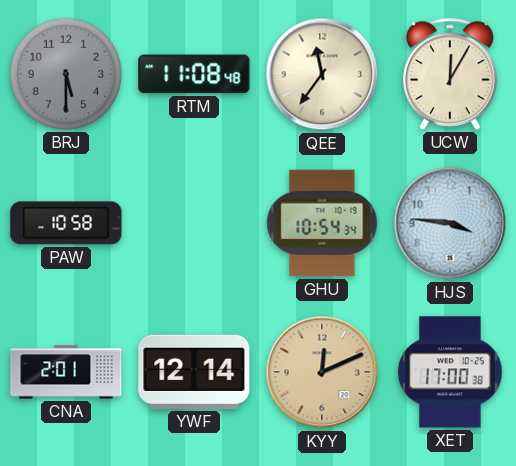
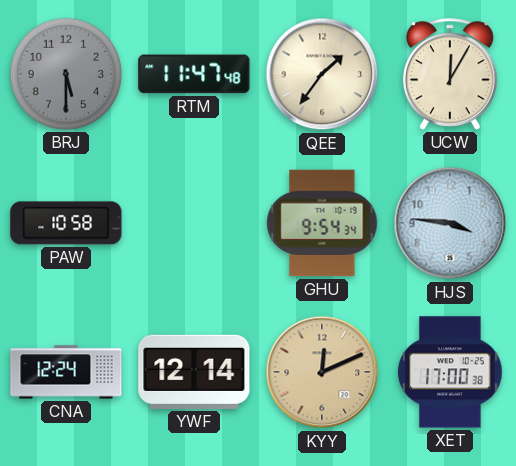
RTM: 11:08 -> 11:47
QEE: 11:36 -> 1:36
GHU: 10:54 -> 9:54
CNA: 2:01 -> 12:24
